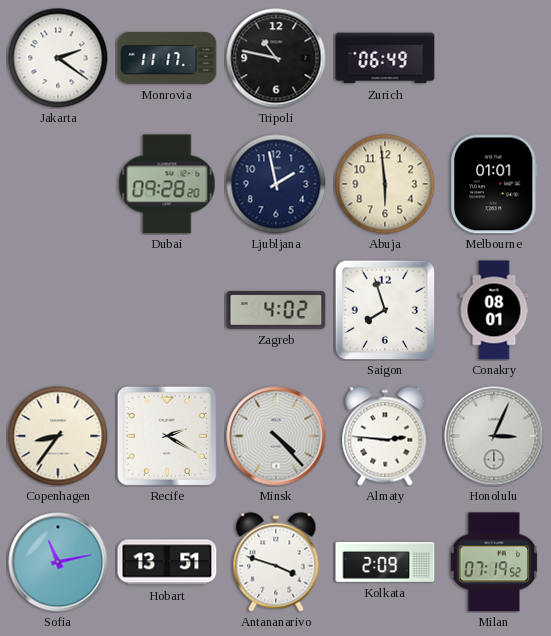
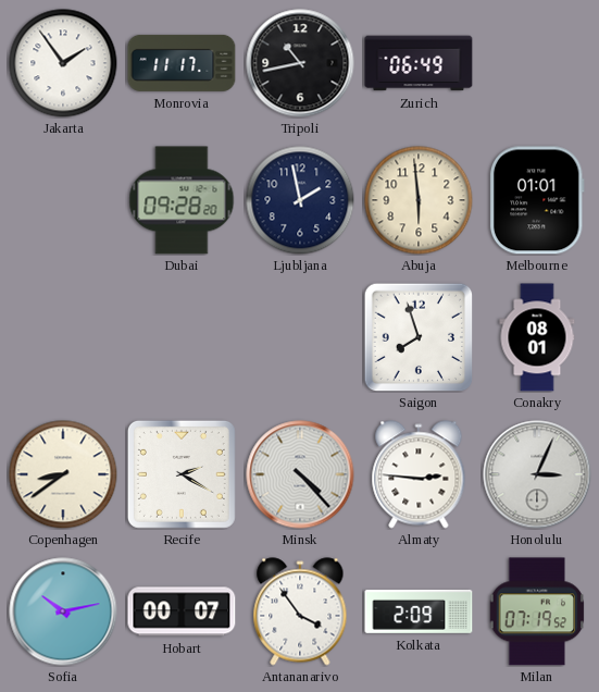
Jakarta: 2:21 -> 1:54
Tripoli: 10:47 -> 10:43
Zagreb: 4:02 -> none
Copenhagen: 8:36 -> 8:39
Sofia: 11:13 -> 10:13
Hobart: 13:51 -> 00:07
Antananarivo: 3:48 -> 3:54
